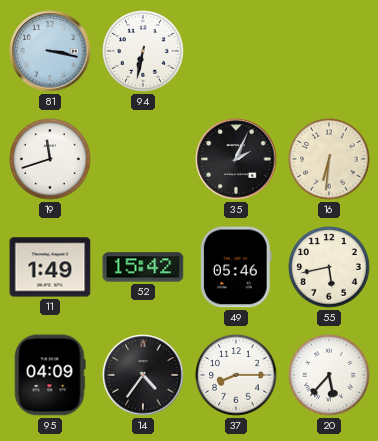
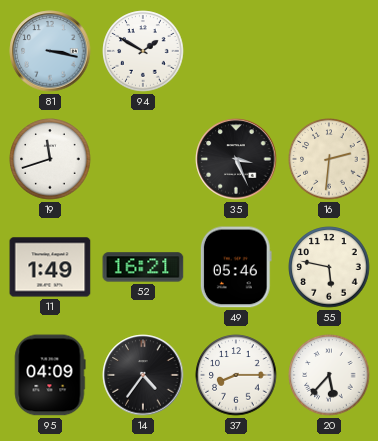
94: 6:32 -> 1:50
35: 2:04 -> 3:26
16: 6:31 -> 2:31
52: 15:42 -> 16:21
55: 5:43 -> 5:47
